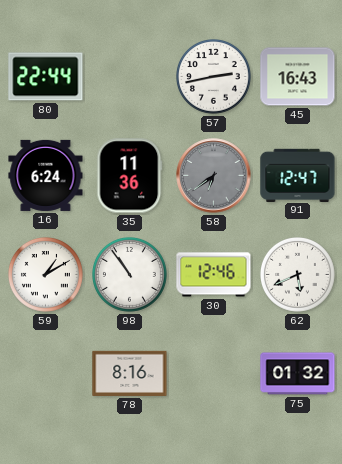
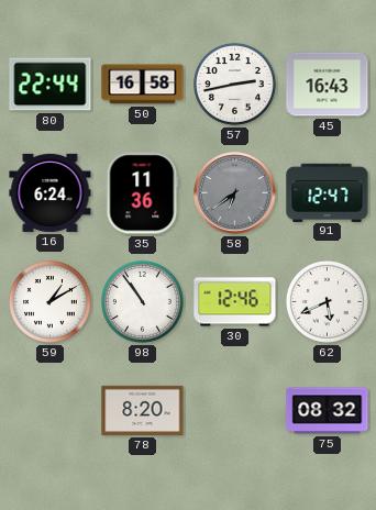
50: none -> 16:58
78: 8:16 -> 8:20
75: 01:32 -> 08:32
